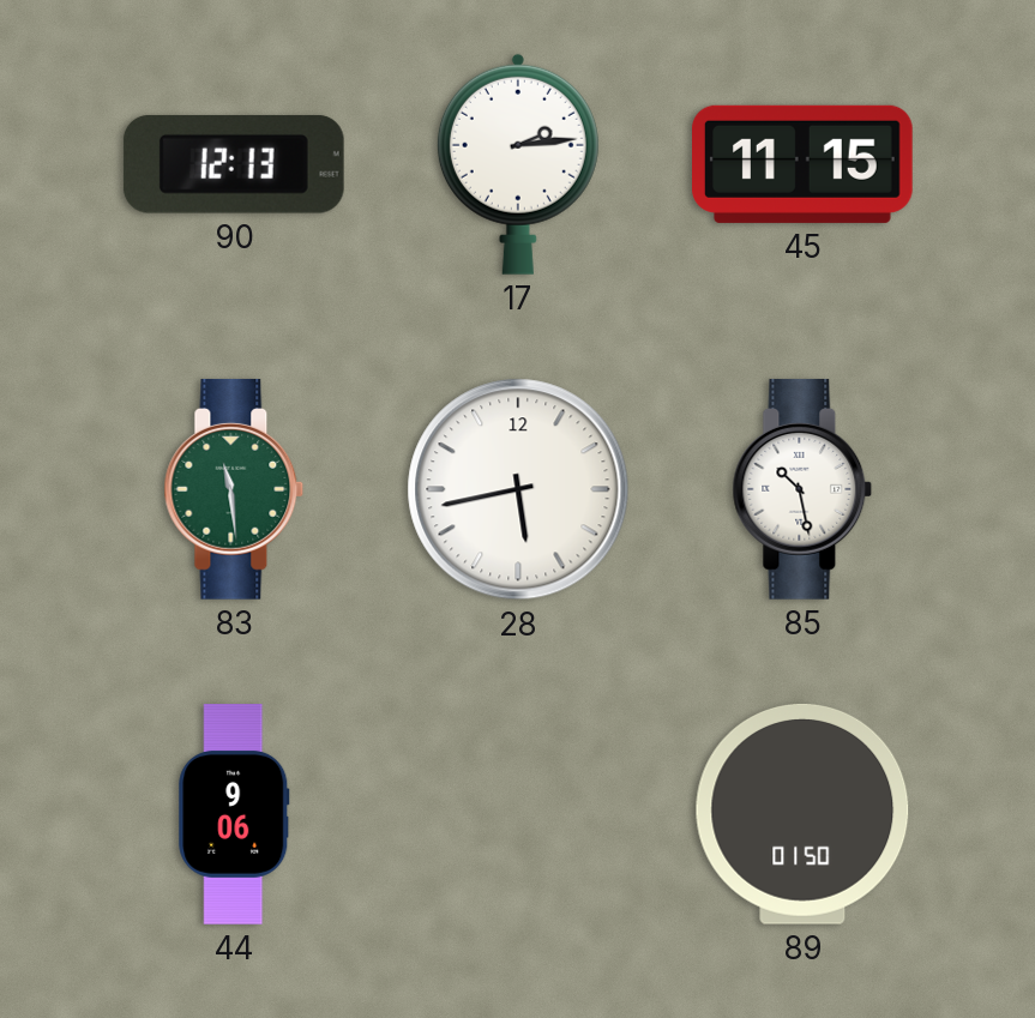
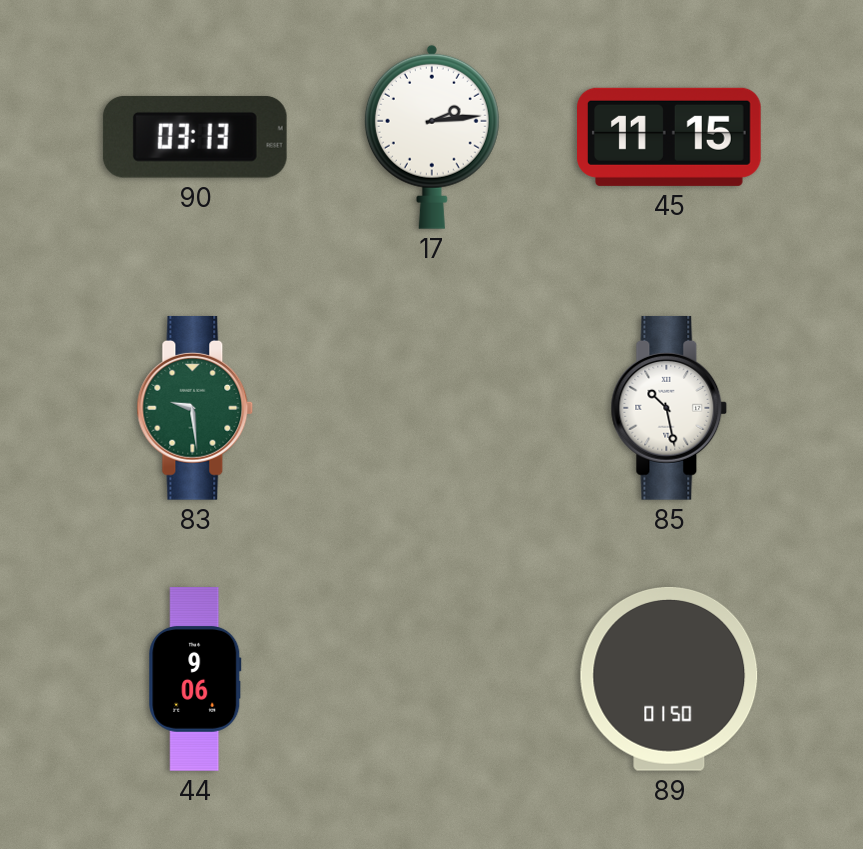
90: 12:13 -> 03:13
83: 11:29 -> 9:29
28: 5:43 -> none
